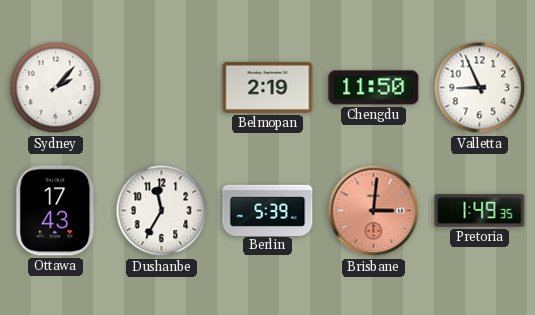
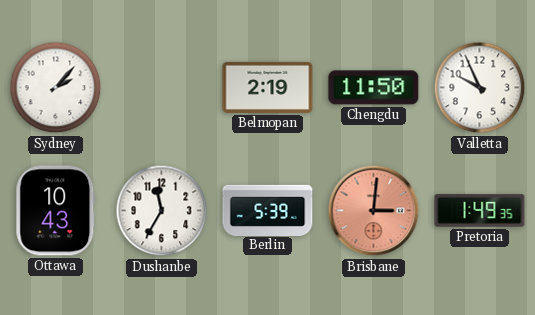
Valletta: 8:56 -> 9:56
Ottawa: 17:43 -> 10:43
